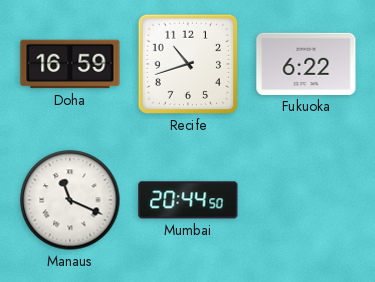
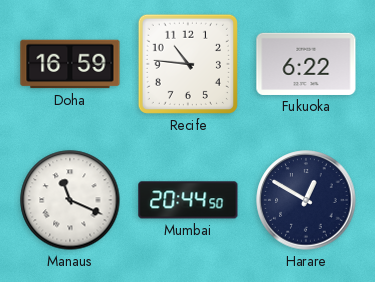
Recife: 10:42 -> 10:46
Harare: none -> 12:50
